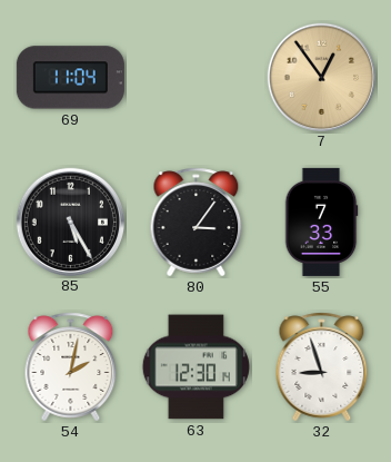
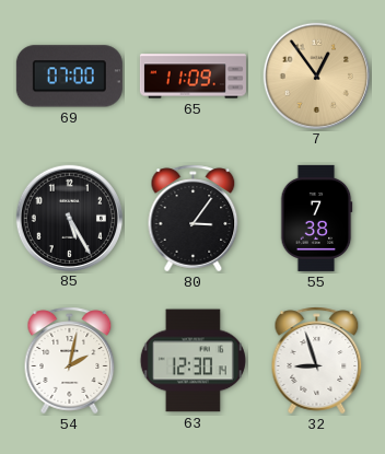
69: 11:04 -> 07:00
65: none -> 11:09
55: 7:33 -> 7:38
